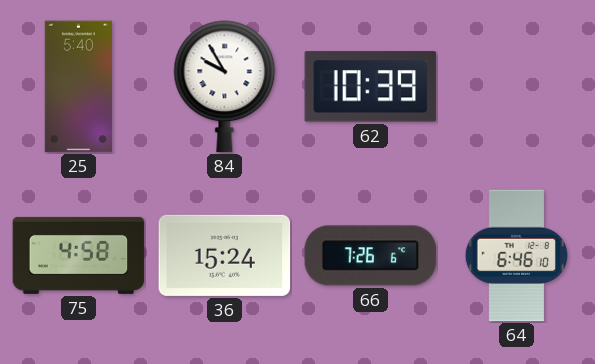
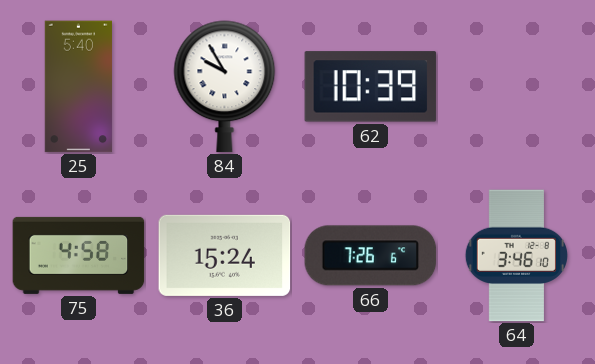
64: 6:46 -> 3:46
